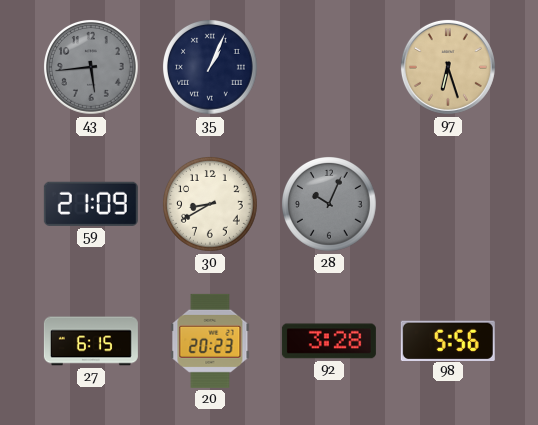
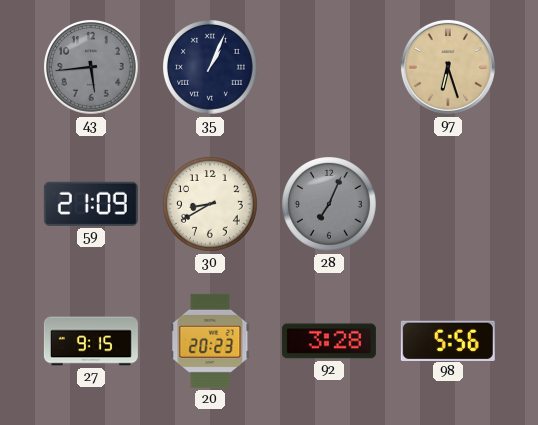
28: 10:04 -> 7:04
27: 6:15 -> 9:15
